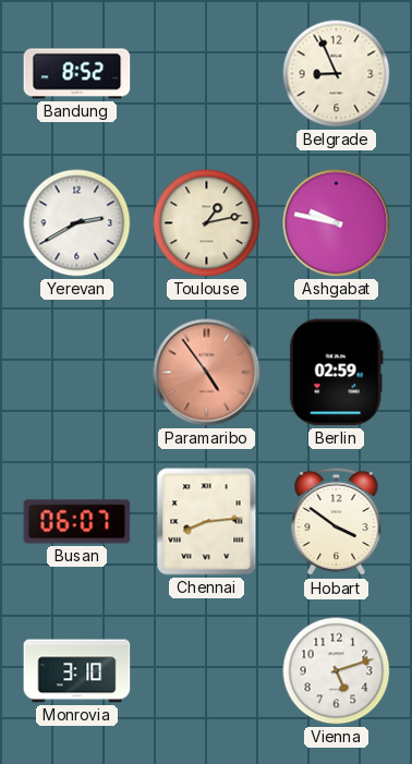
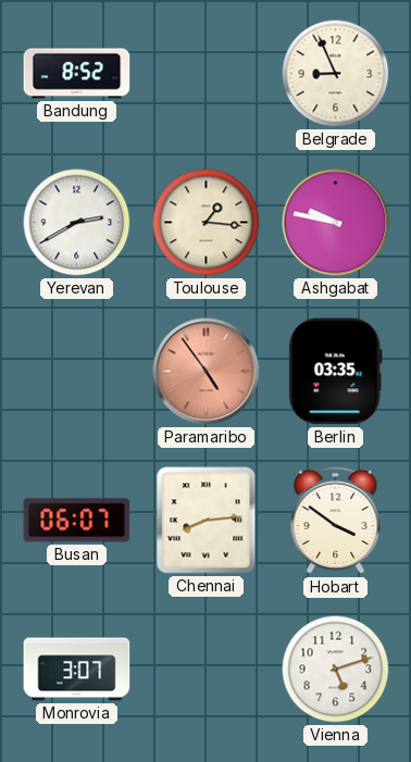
Toulouse: 1:13 -> 1:16
Berlin: 02:59 -> 03:35
Monrovia: 3:10 -> 3:07
